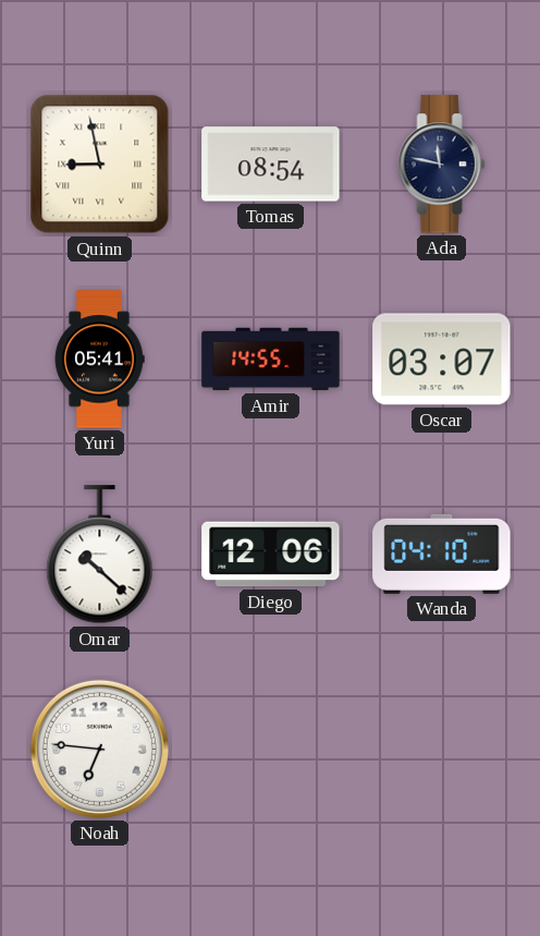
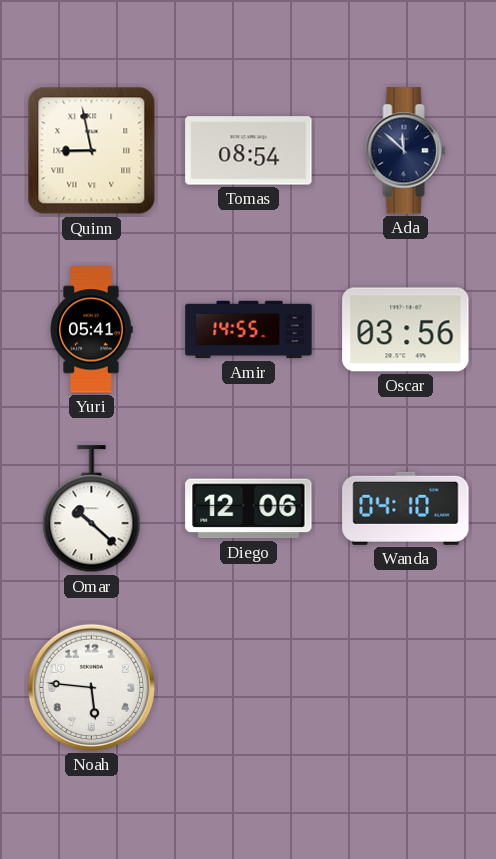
Ada: 11:47 -> 11:52
Oscar: 03:07 -> 03:56
Noah: 6:46 -> 5:46
